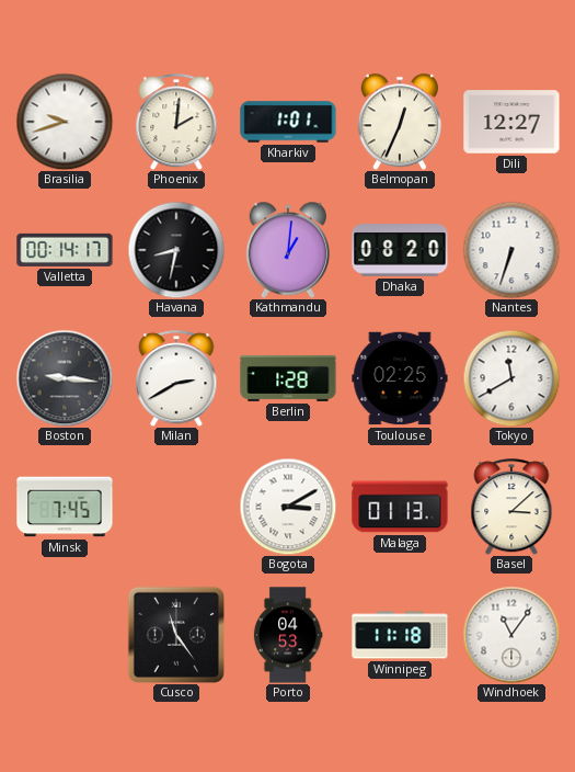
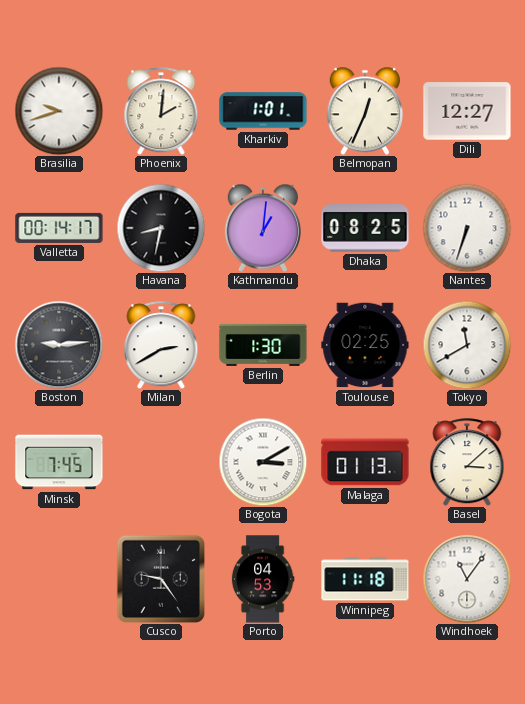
Dhaka: 08:20 -> 08:25
Boston: 9:16 -> 9:14
Berlin: 1:28 -> 1:30
Cusco: 11:24 -> 9:24
